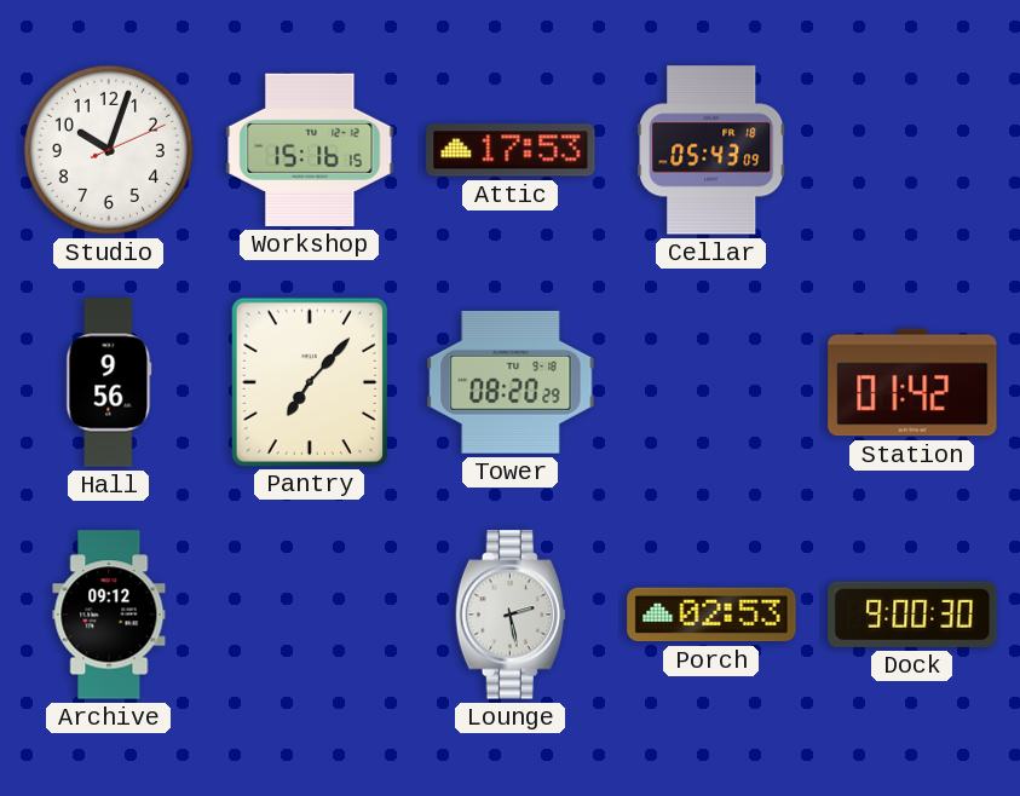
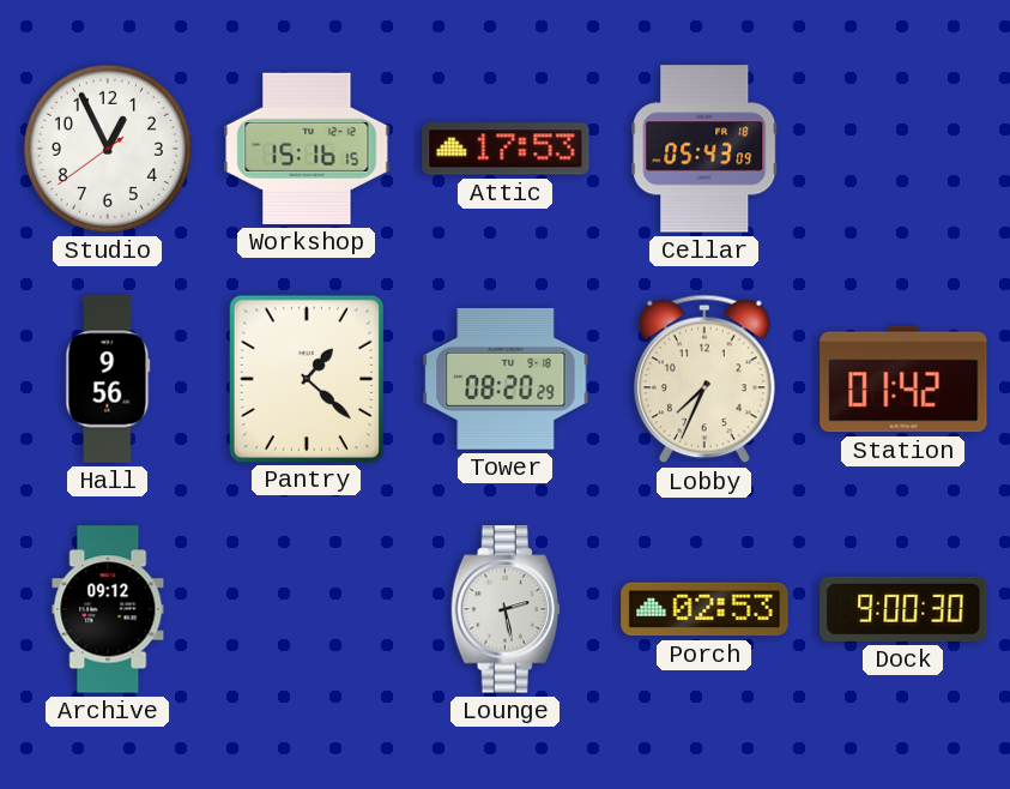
Studio: 10:03 -> 12:55
Pantry: 7:07 -> 1:22
Lobby: none -> 7:34
